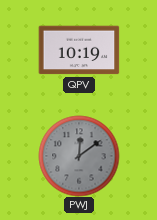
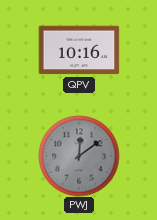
QPV: 10:19 -> 10:16
